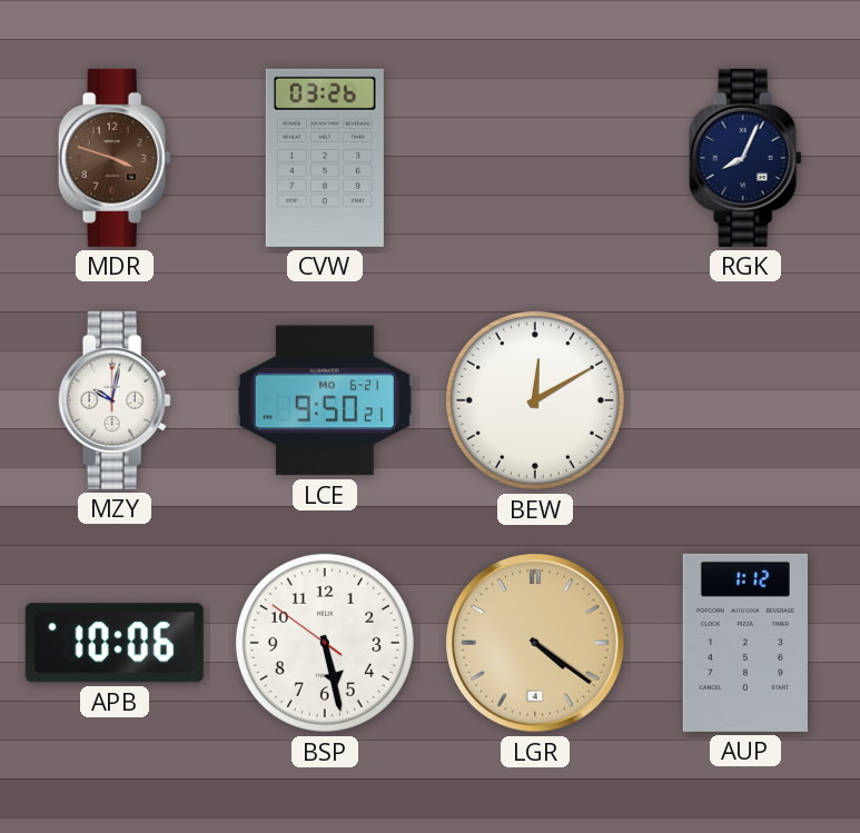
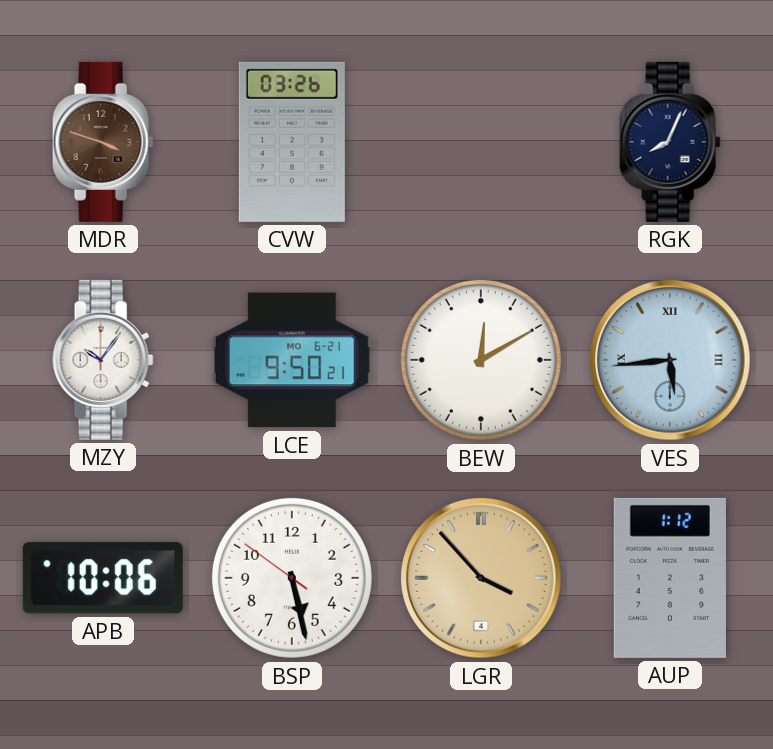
MZY: 10:02 -> 10:06
VES: none -> 5:44
LGR: 4:21 -> 3:53
